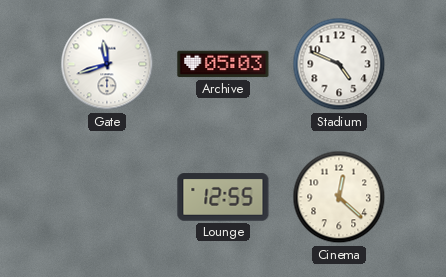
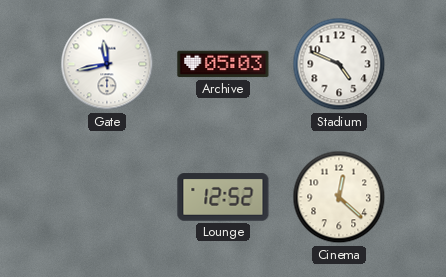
Gate: 11:42 -> 11:43
Lounge: 12:55 -> 12:52
